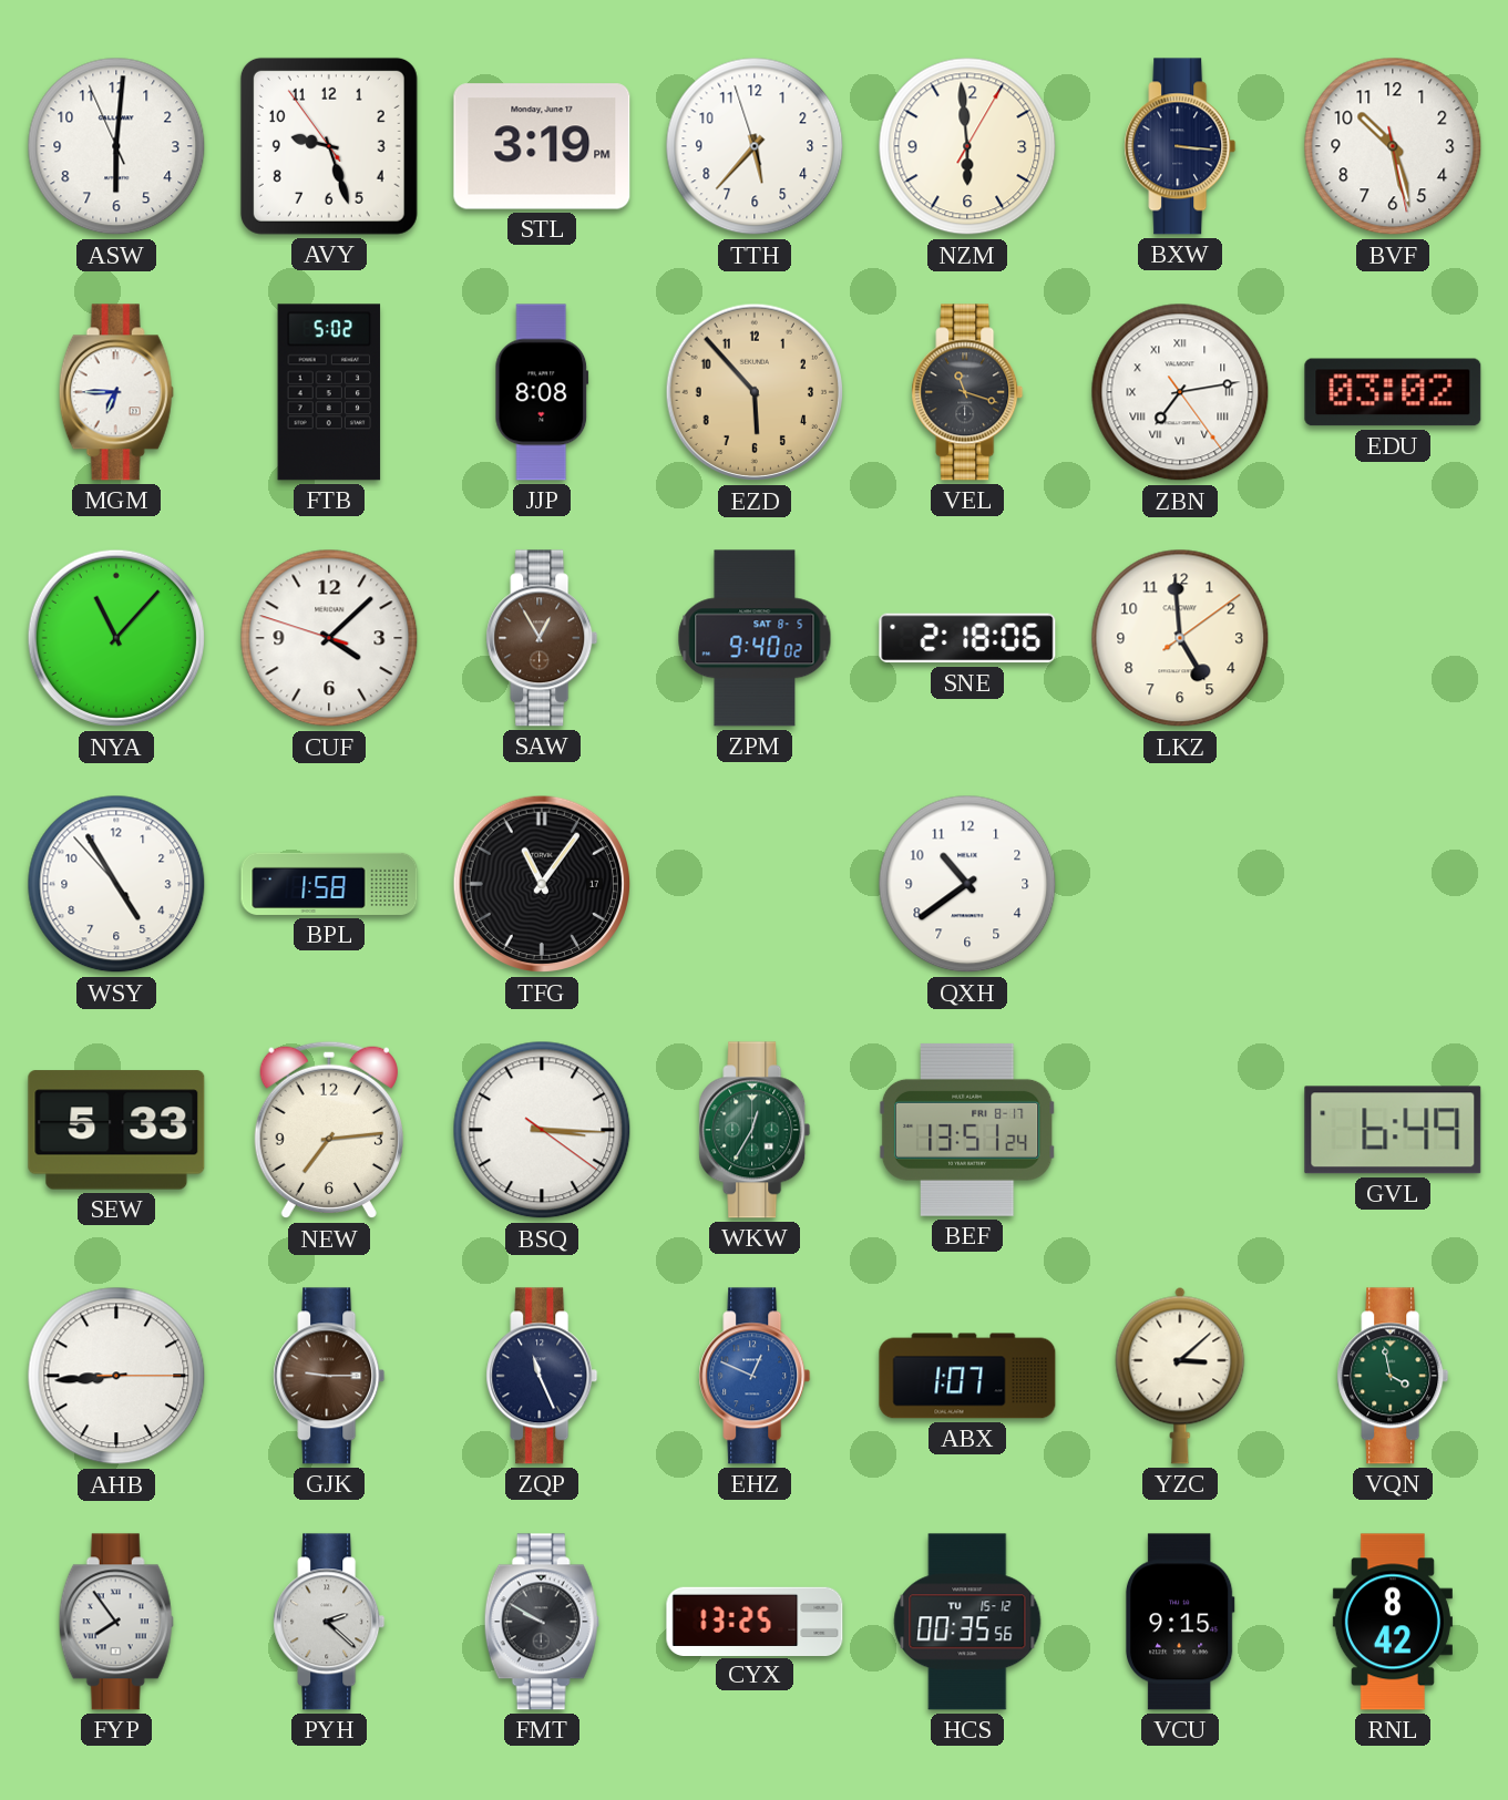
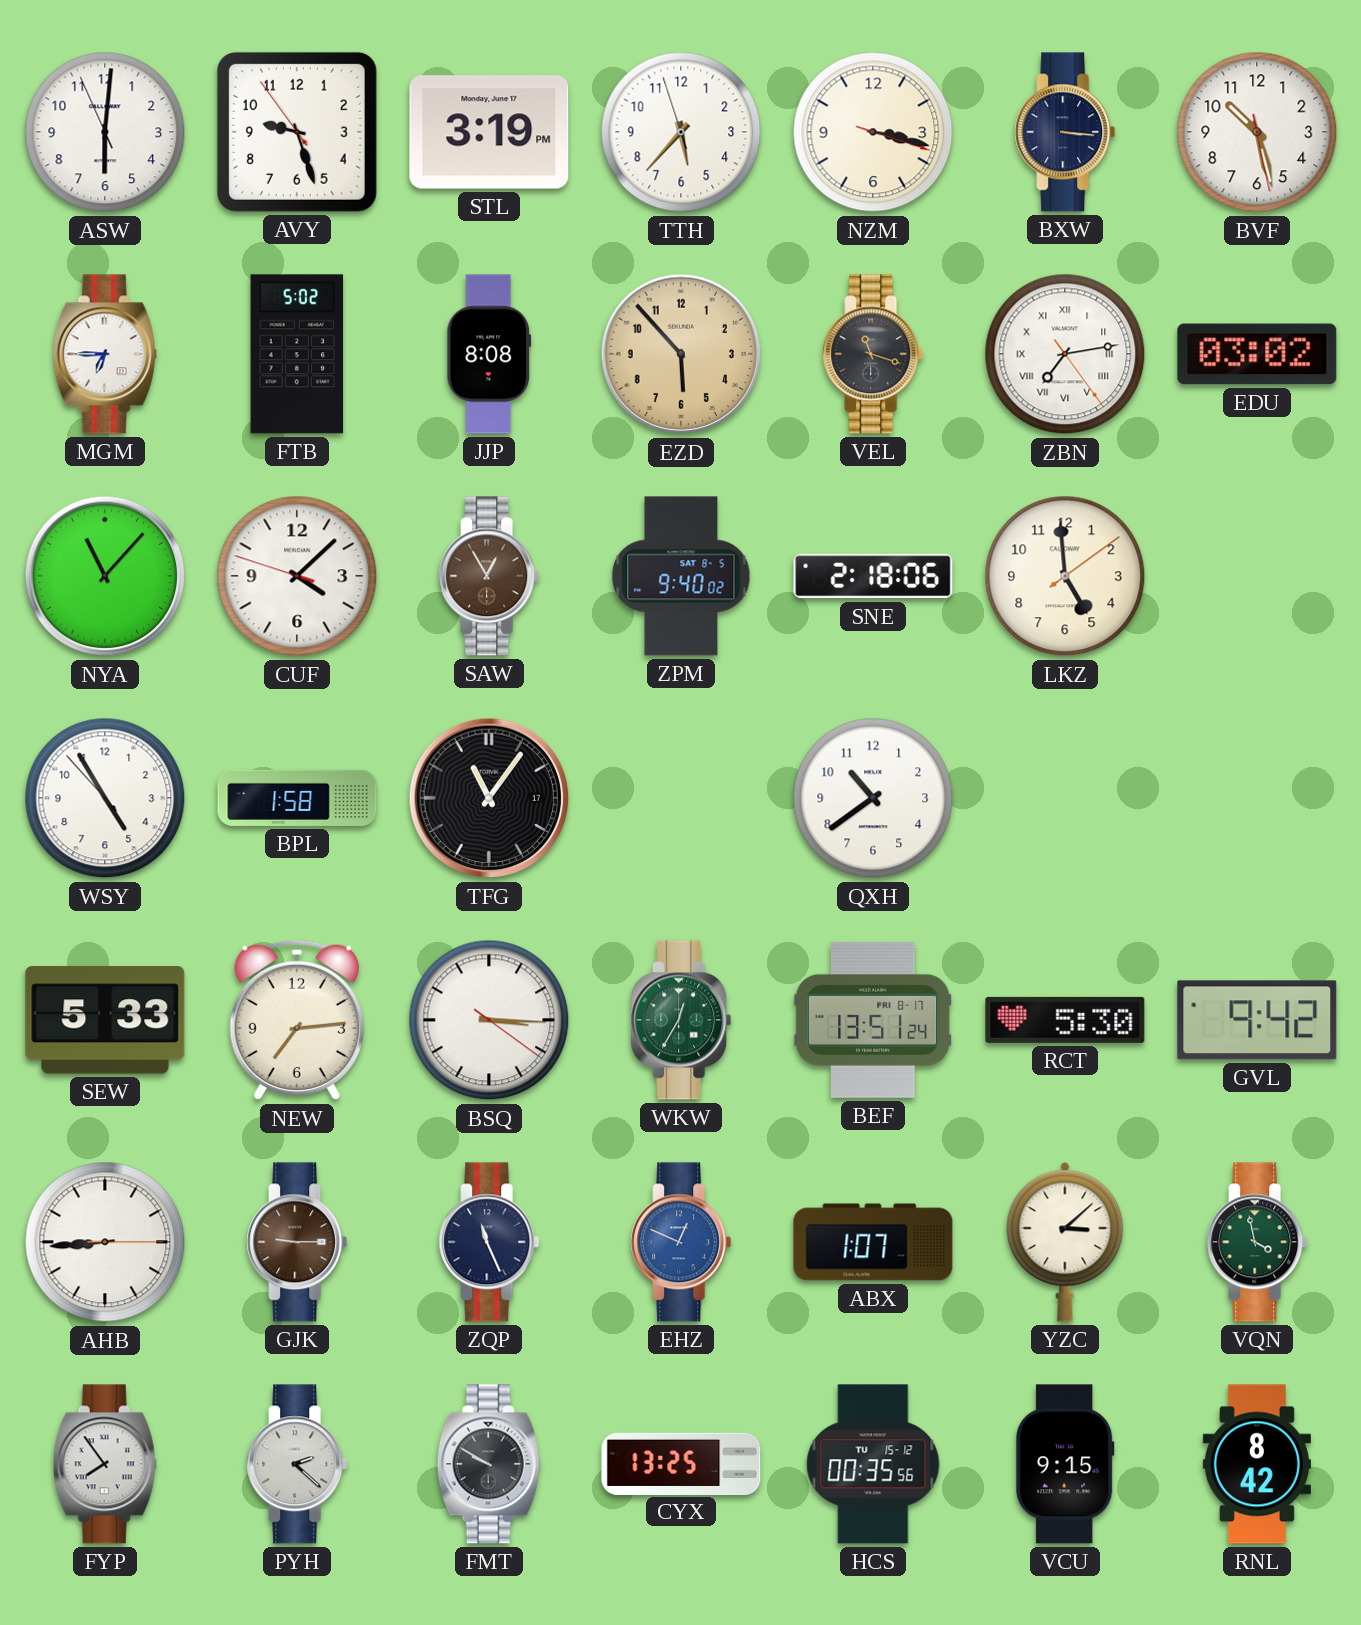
NZM: 5:59 -> 3:17
RCT: none -> 5:30
GVL: 6:49 -> 9:42
